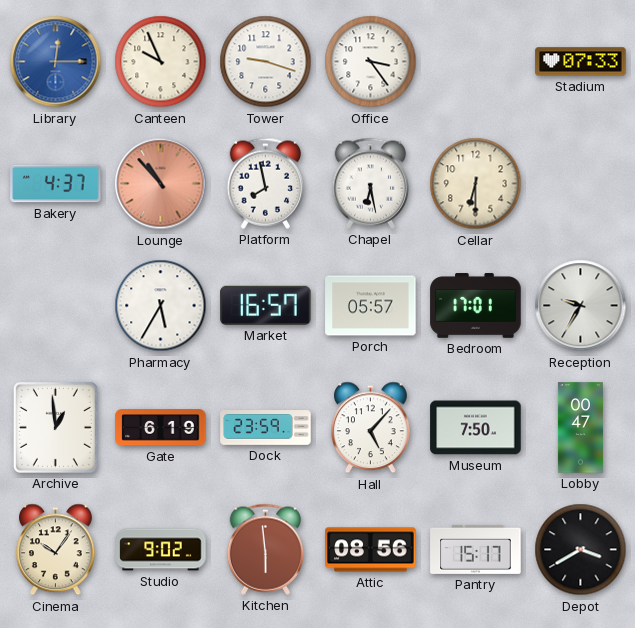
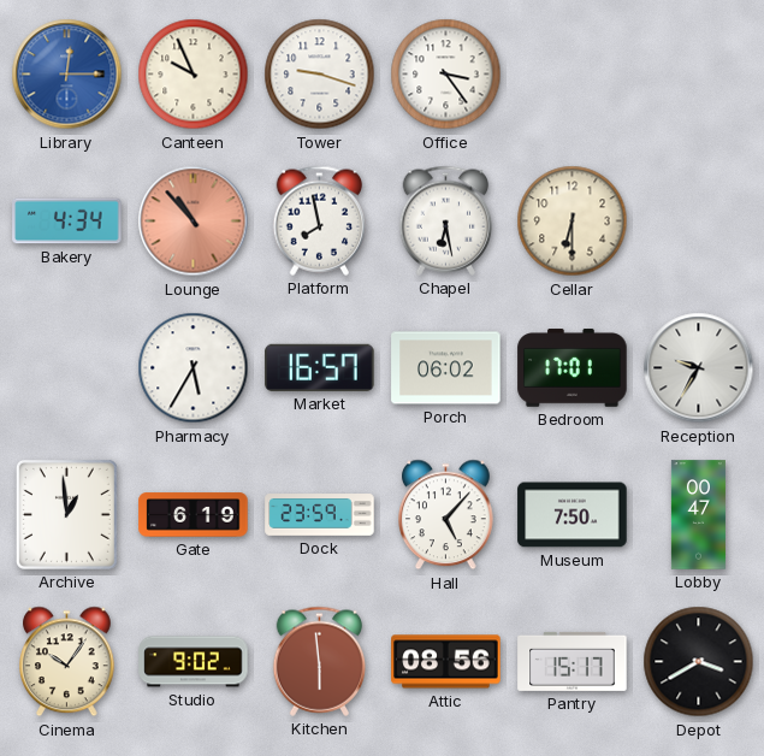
Stadium: 07:33 -> none
Bakery: 4:37 -> 4:34
Porch: 05:57 -> 06:02
